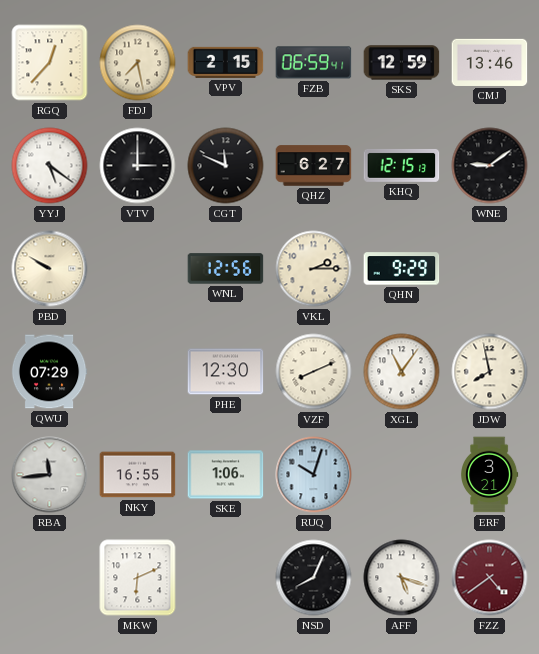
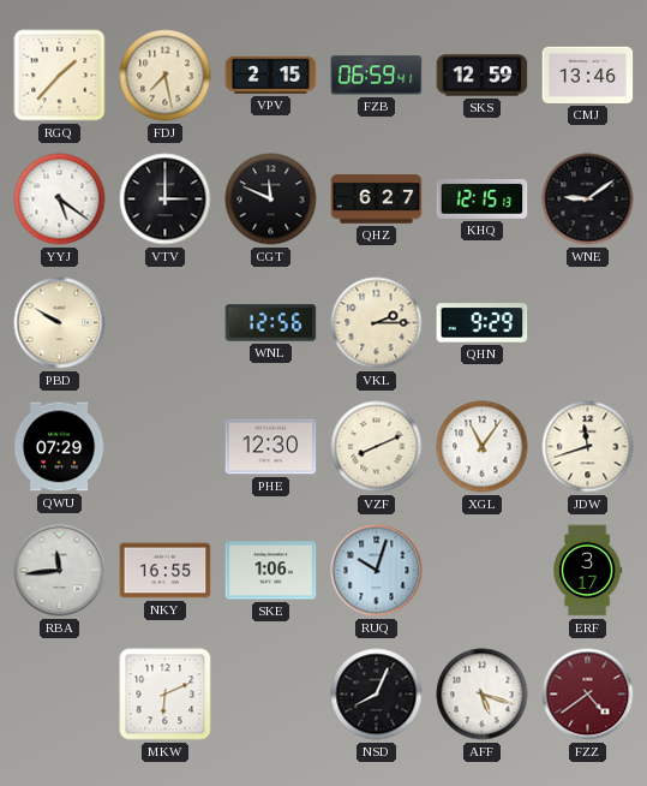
RGQ: 12:37 -> 1:37
JDW: 7:58 -> 11:42
ERF: 3:21 -> 3:17
